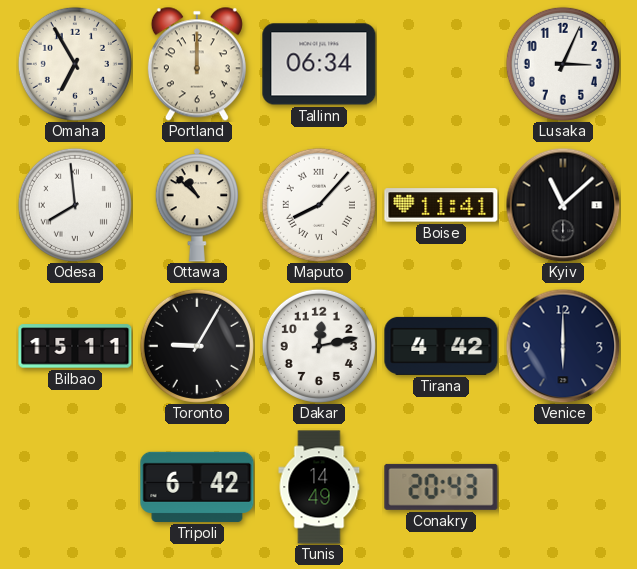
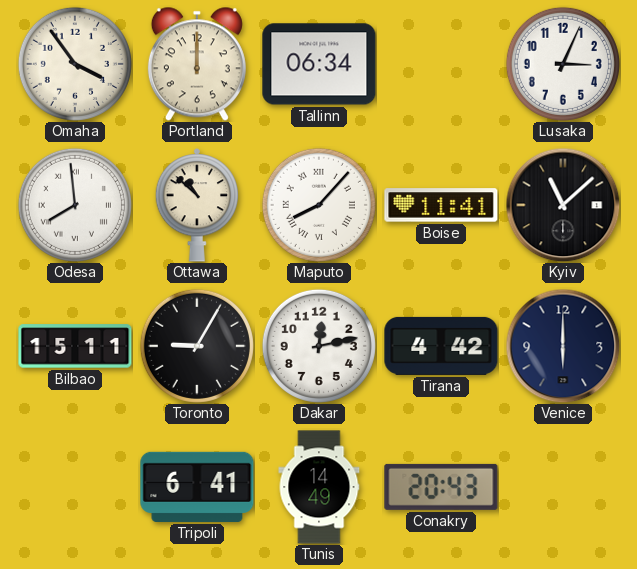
Omaha: 6:55 -> 3:54
Tripoli: 6:42 -> 6:41
